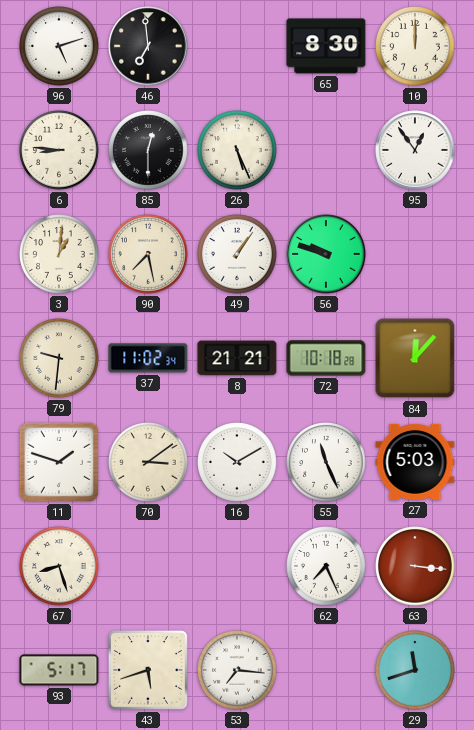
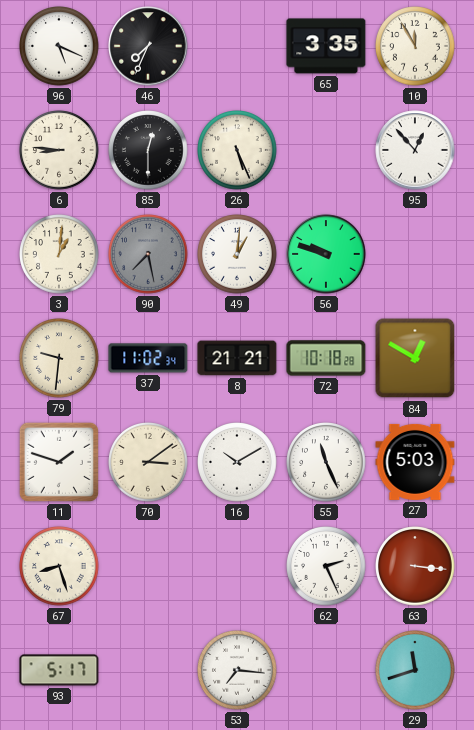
96: 5:12 -> 5:19
46: 6:59 -> 7:34
65: 8:30 -> 3:35
10: 12:00 -> 11:55
95: 12:54 -> 12:53
90 dial: cream -> grey
49: 1:06 -> 1:01
84: 12:07 -> 12:50
62: 7:26 -> 2:26
43: 5:42 -> none
